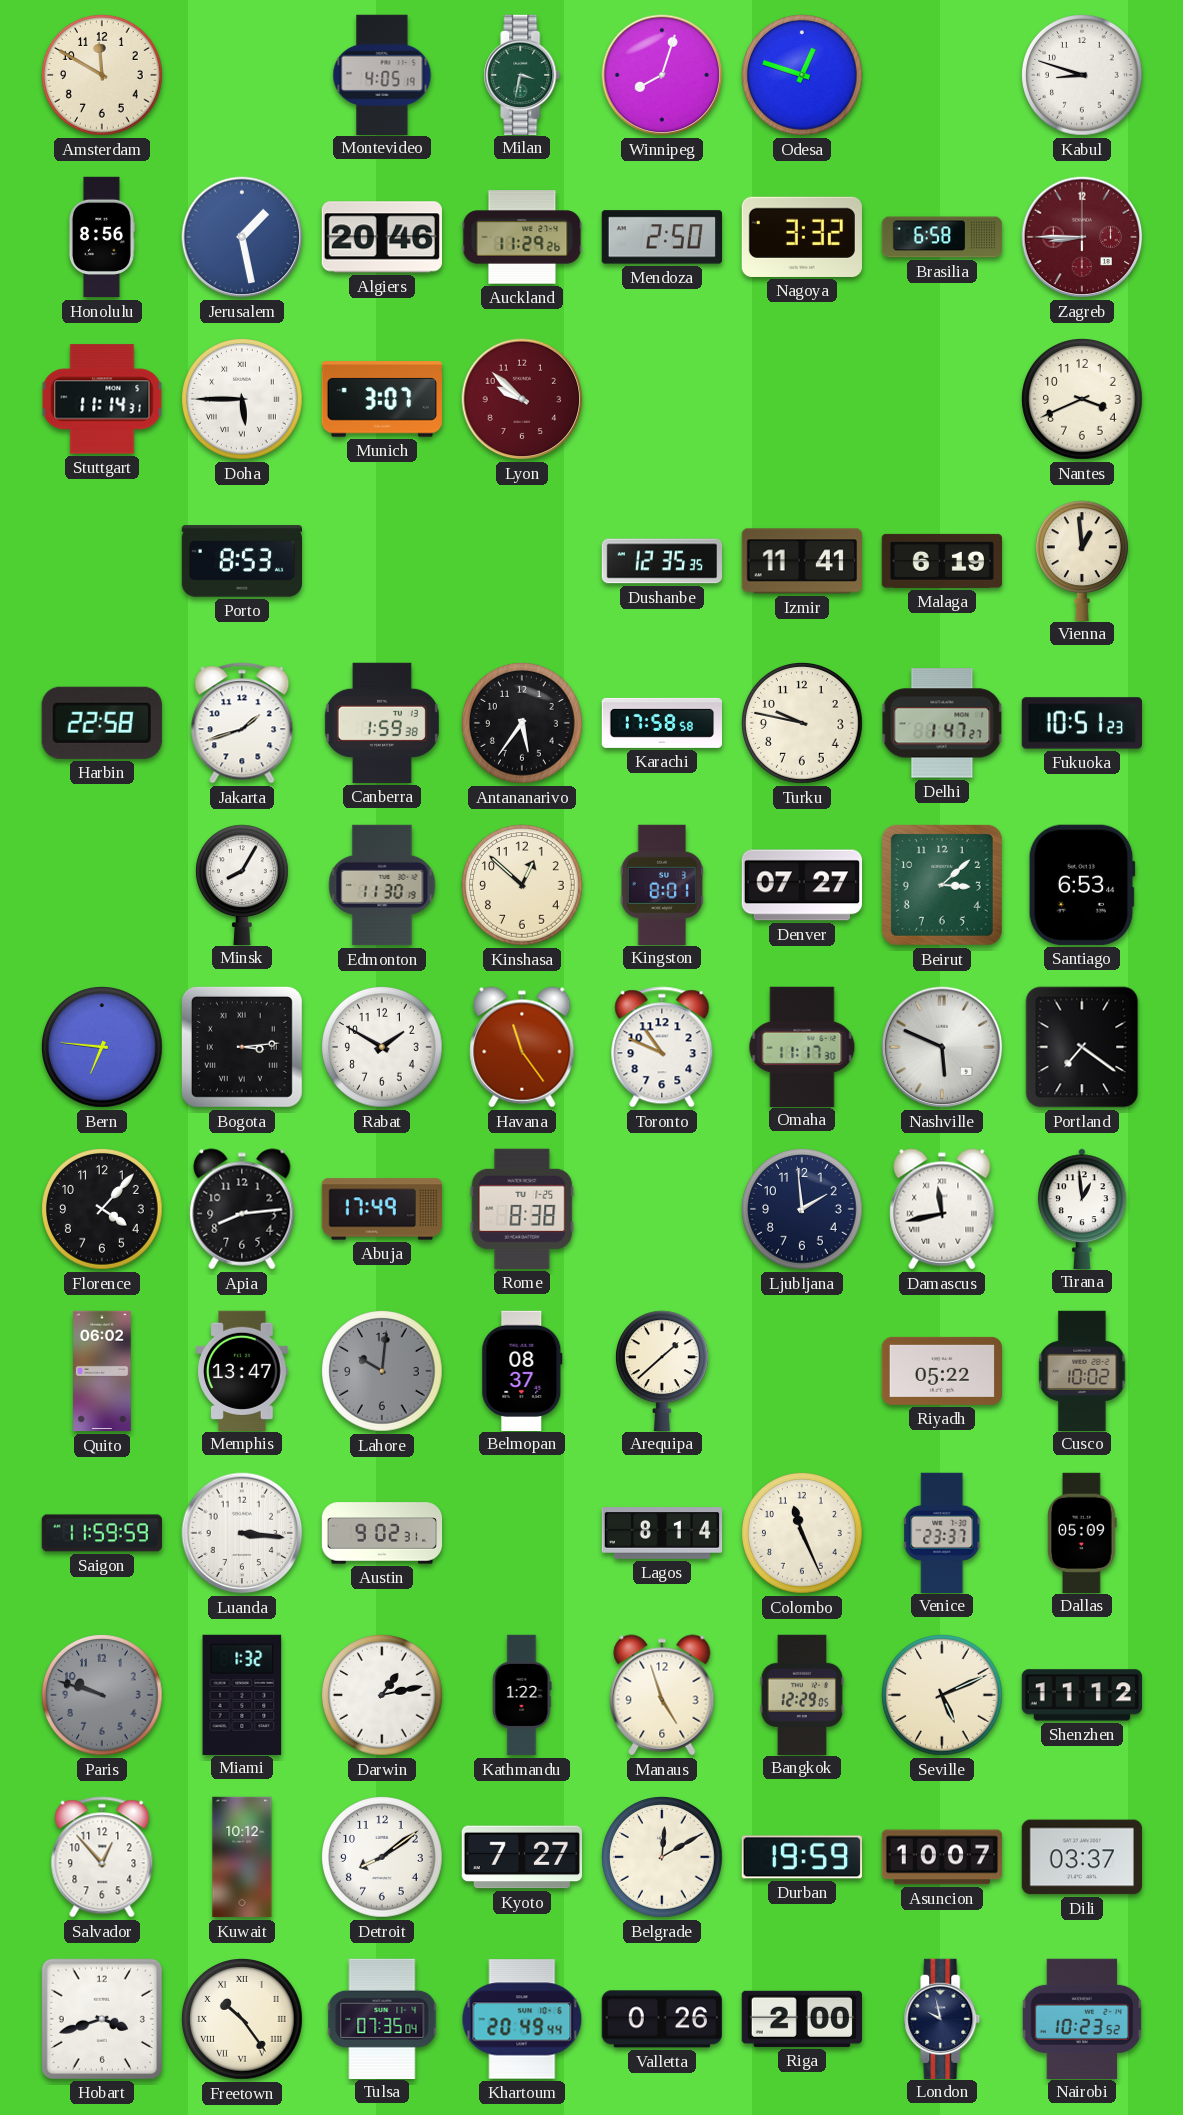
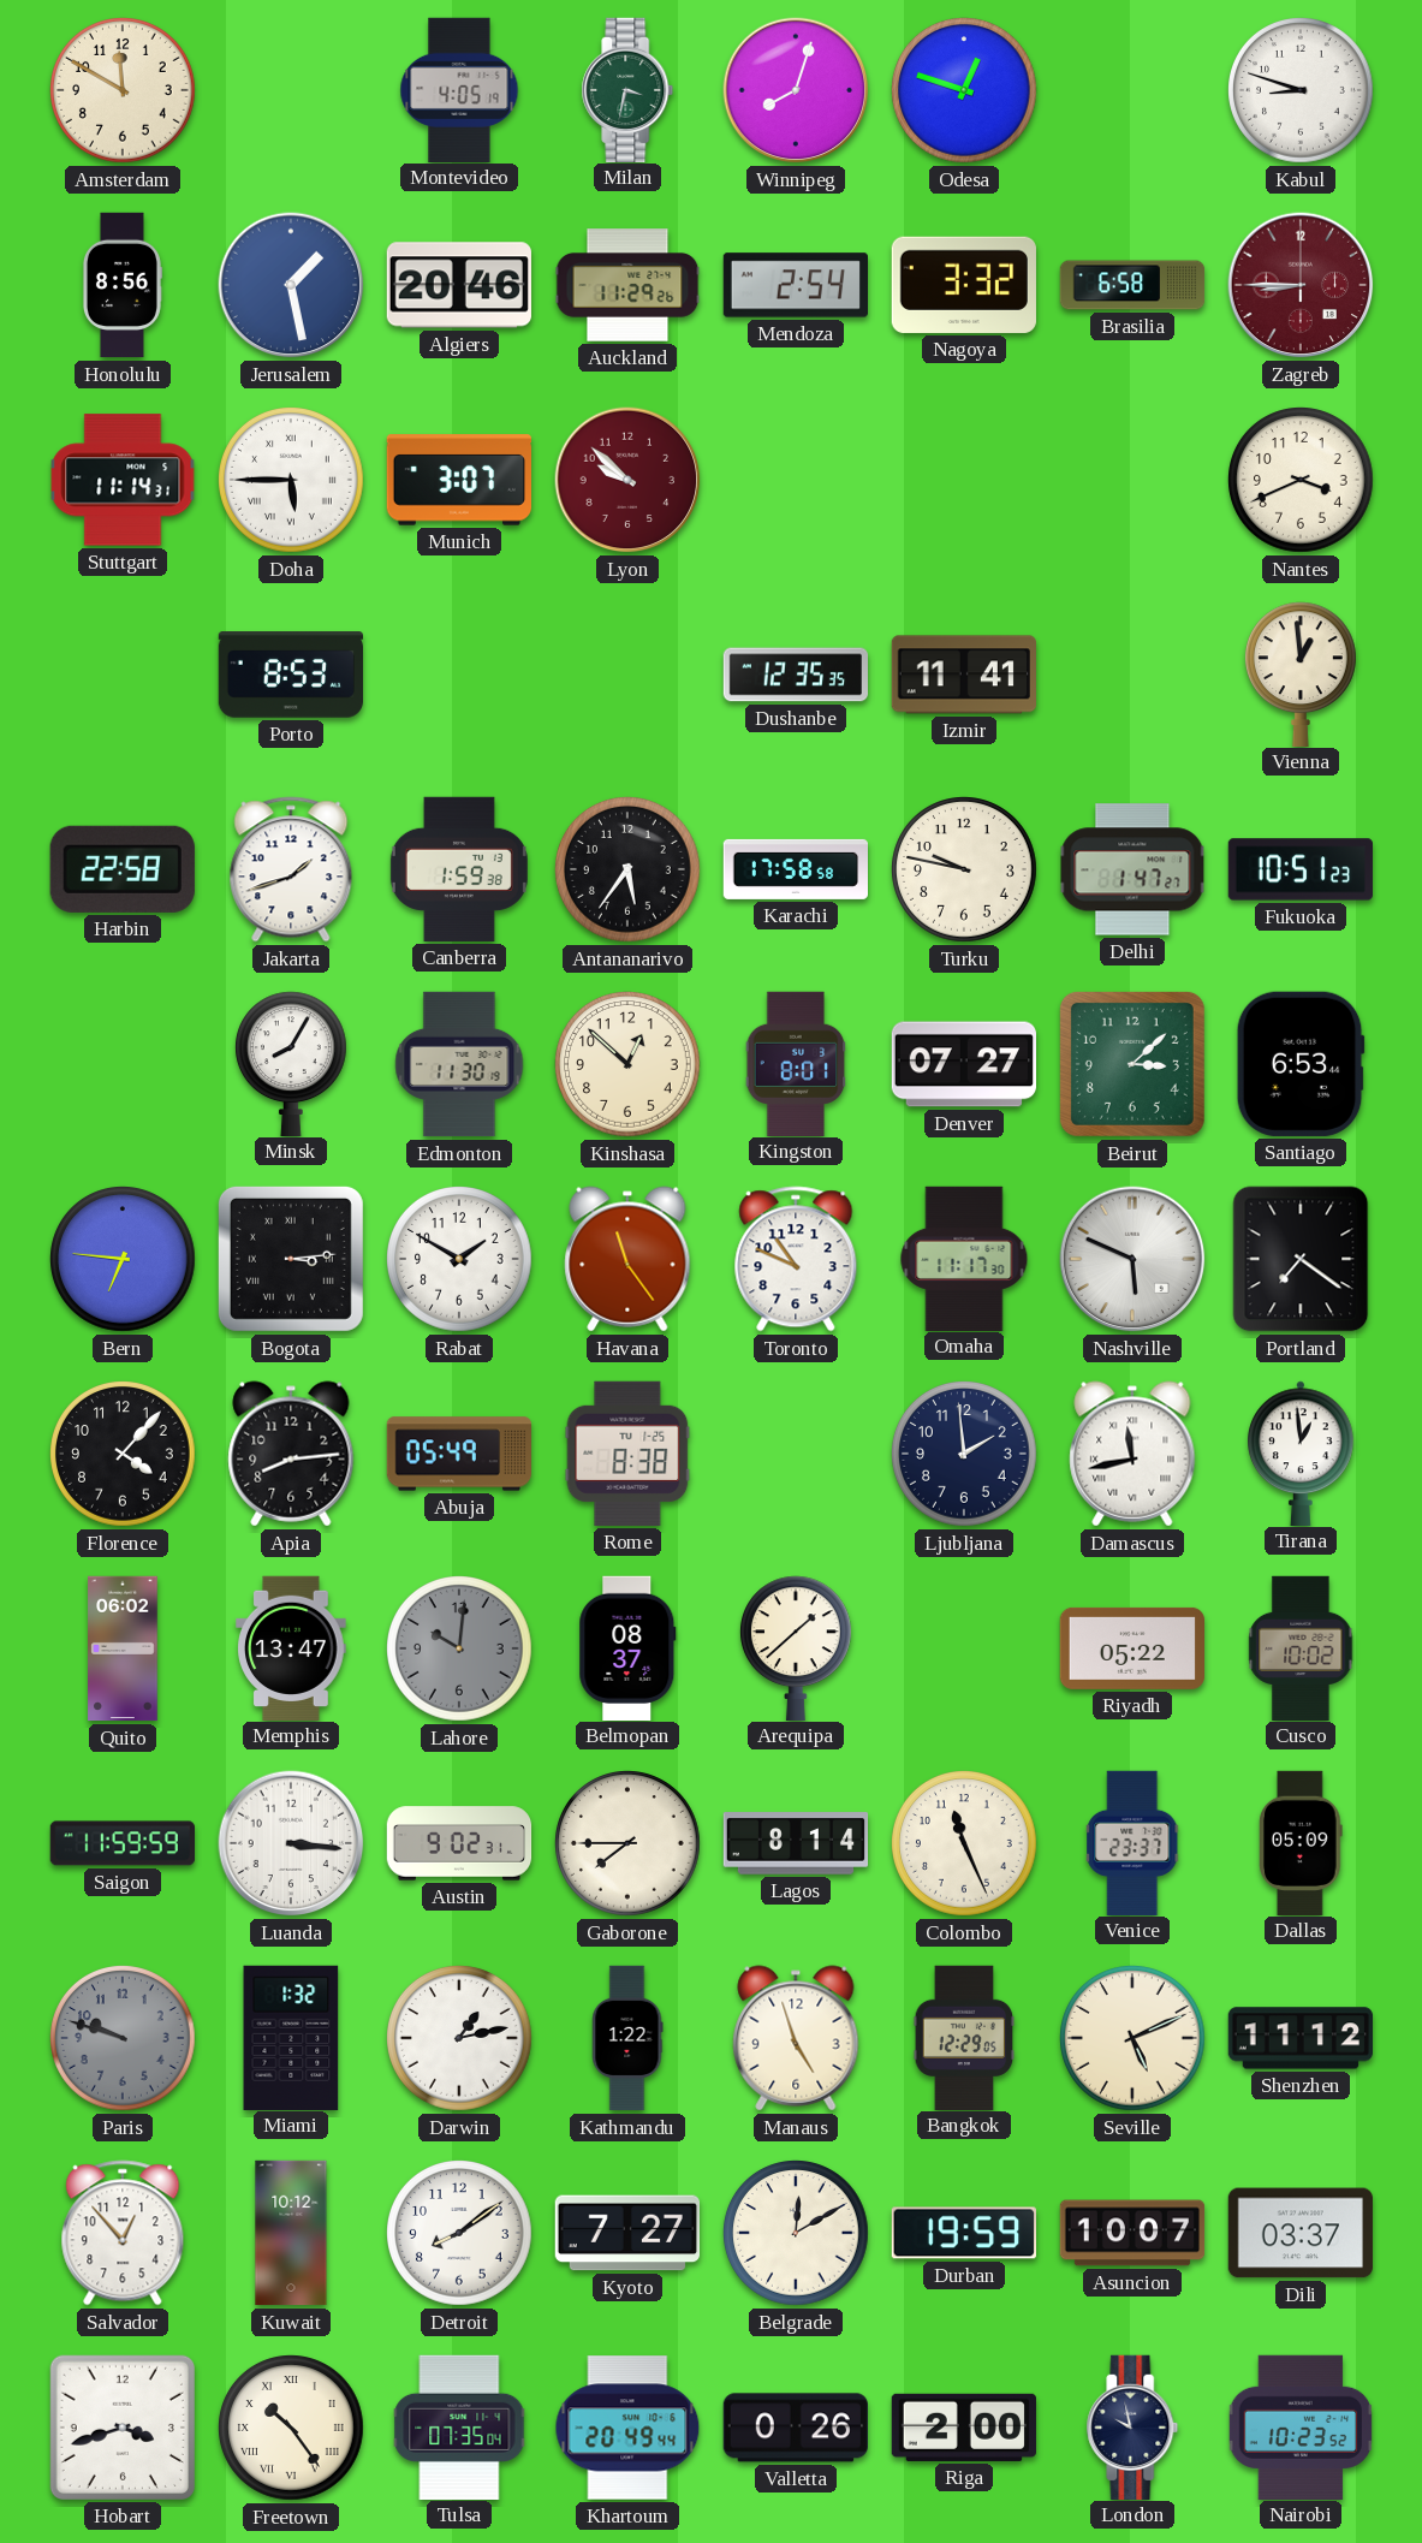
Mendoza: 2:50 -> 2:54
Malaga: 6:19 -> none
Abuja: 17:49 -> 05:49
Gaborone: none -> 7:45
